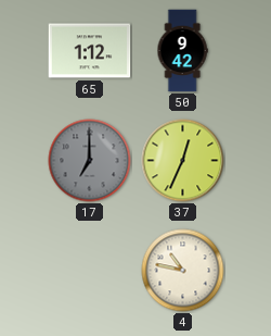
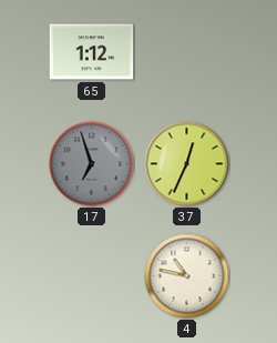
50: 9:42 -> none
17: 7:00 -> 6:57
